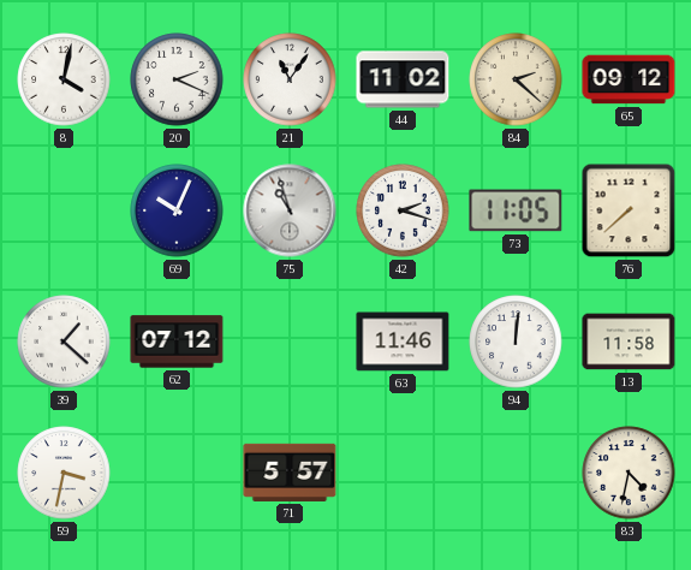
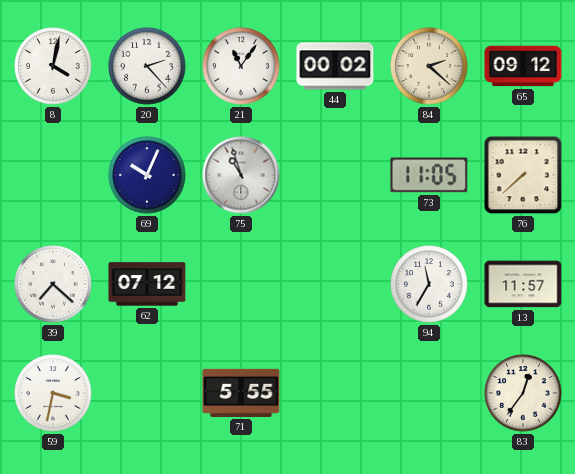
20: 2:19 -> 2:23
44: 11:02 -> 00:02
42: 2:18 -> none
39: 1:22 -> 7:22
63: 11:46 -> none
94: 12:01 -> 11:35
13: 11:58 -> 11:57
71: 5:57 -> 5:55
83: 4:32 -> 12:36
